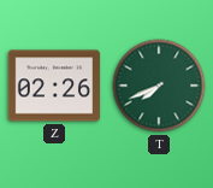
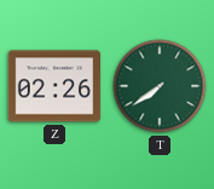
T: 7:41 -> 7:39
